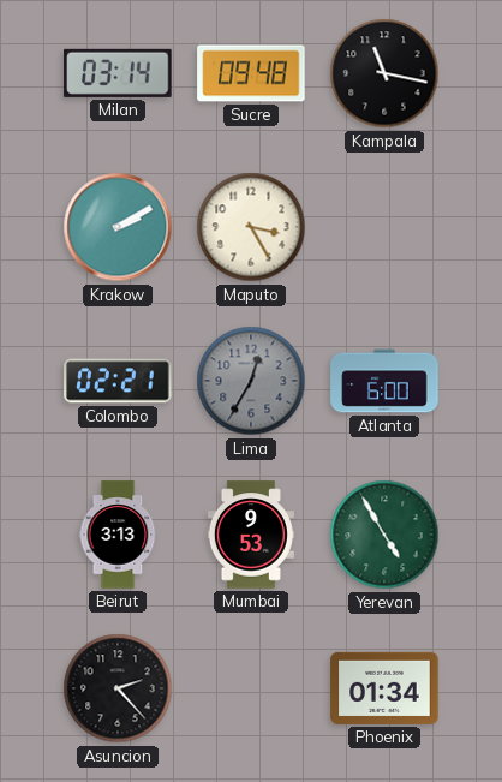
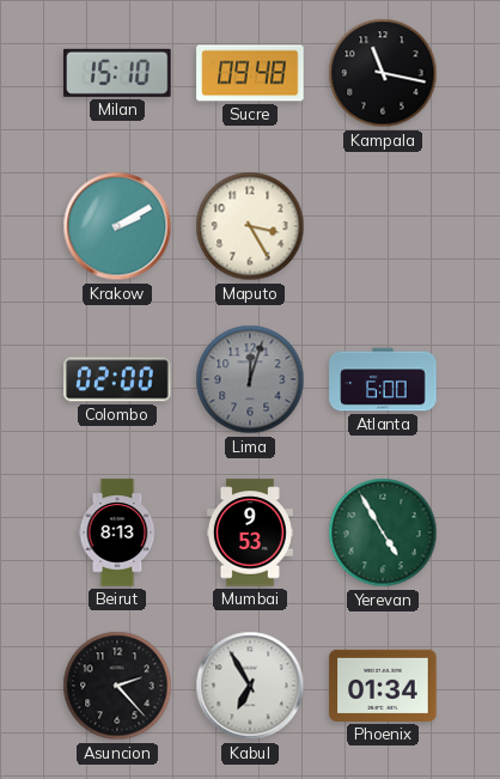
Milan: 03:14 -> 15:10
Colombo: 02:21 -> 02:00
Lima: 12:35 -> 12:03
Beirut: 3:13 -> 8:13
Kabul: none -> 6:55
